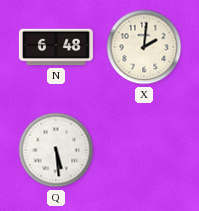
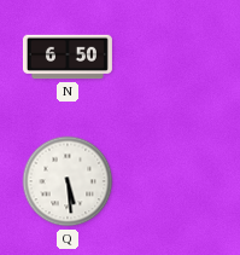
N: 6:48 -> 6:50
X: 2:01 -> none
